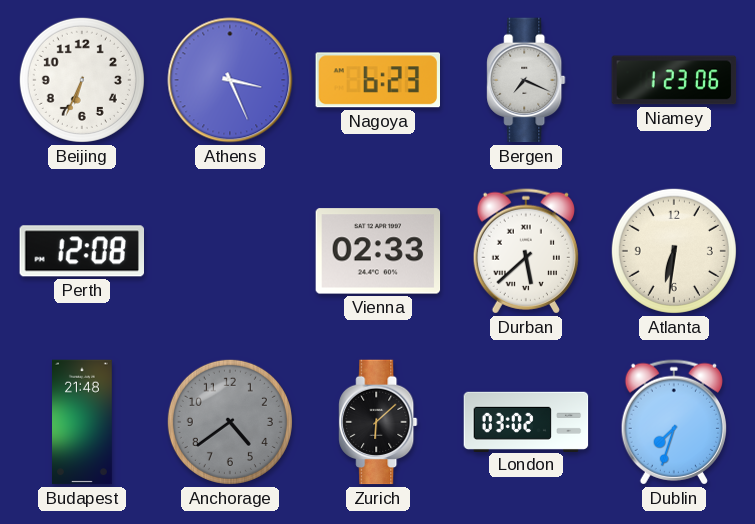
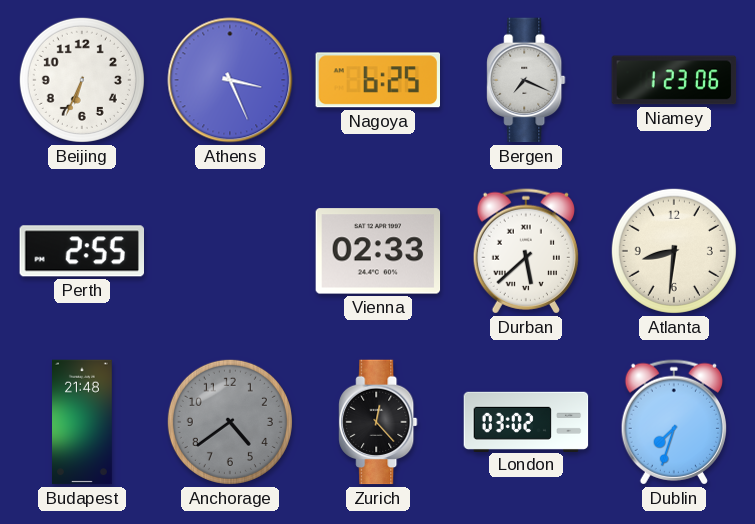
Nagoya: 6:23 -> 6:25
Perth: 12:08 -> 2:55
Atlanta: 6:31 -> 8:31
Zurich: 6:08 -> 12:23
